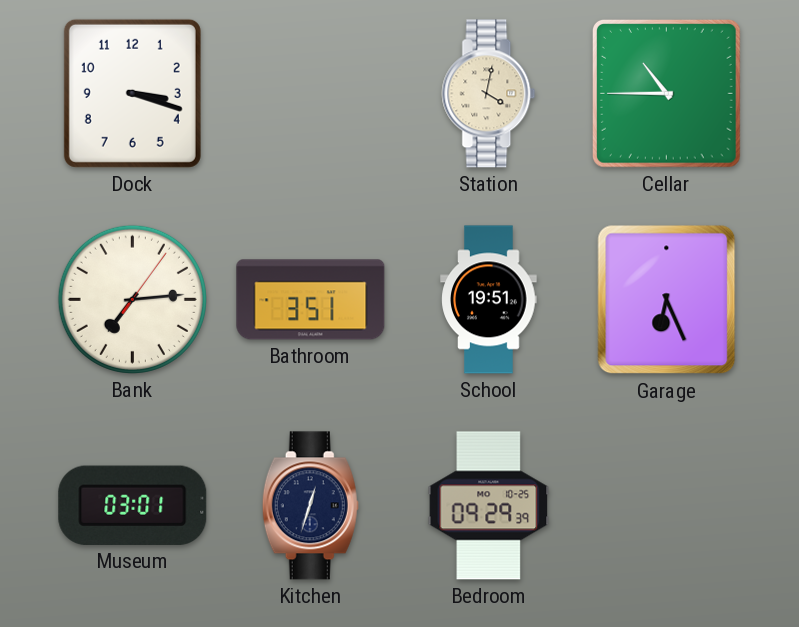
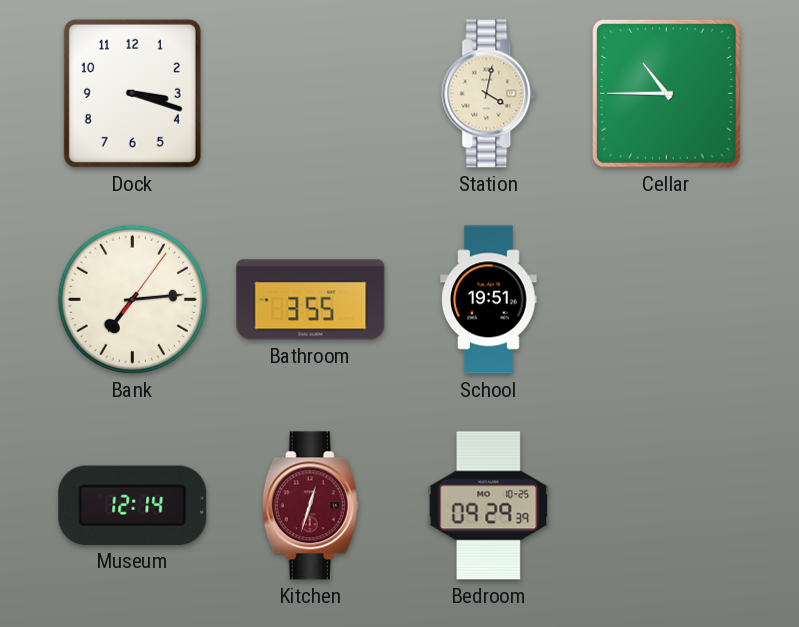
Bathroom: 3:51 -> 3:55
Garage: 6:26 -> none
Museum: 03:01 -> 12:14
Kitchen dial: navy -> burgundy
